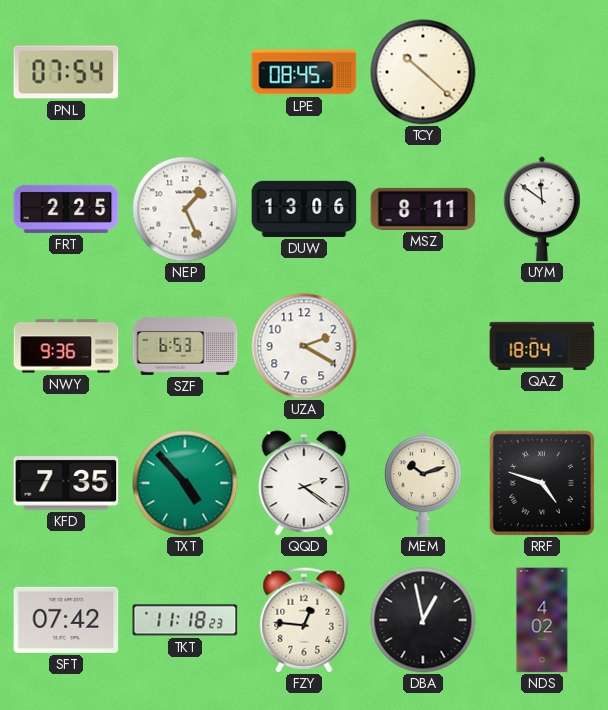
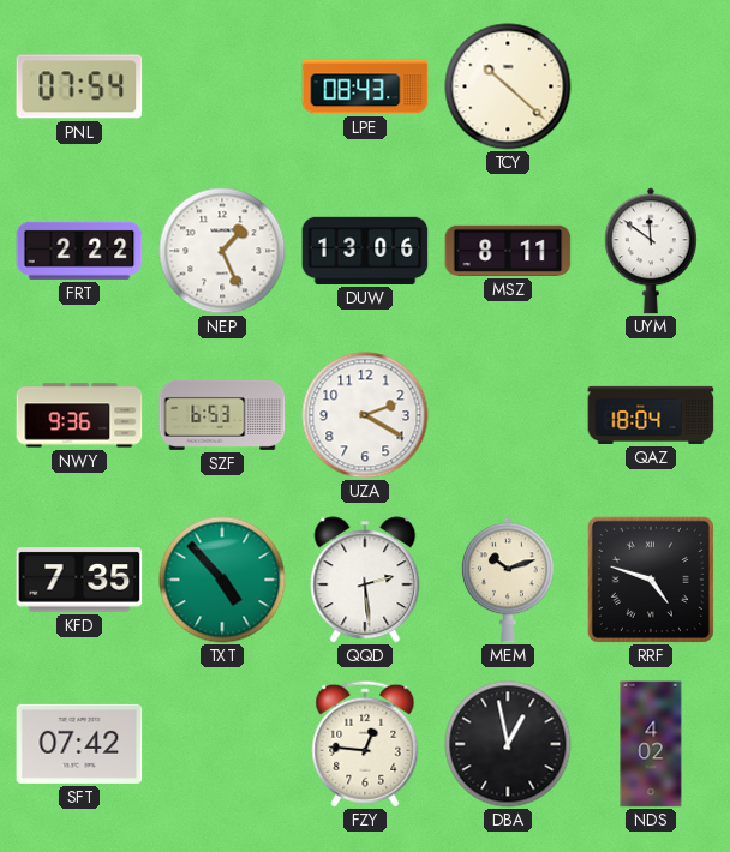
LPE: 08:45 -> 08:43
FRT: 2:25 -> 2:22
QQD: 2:21 -> 2:29
TKT: 11:18 -> none
